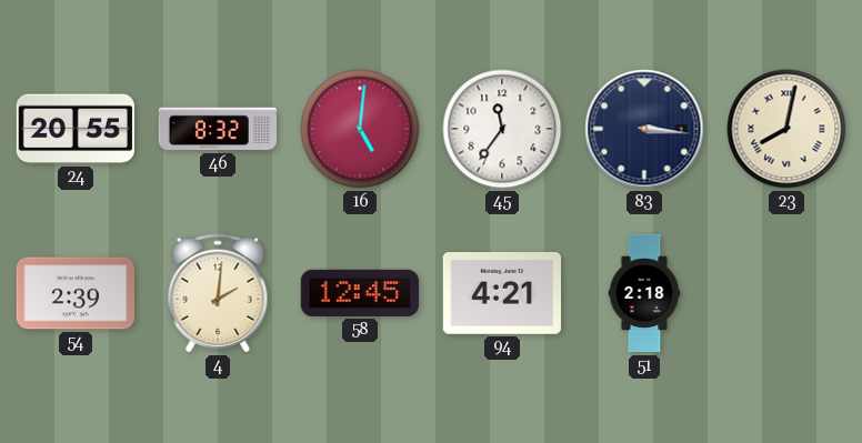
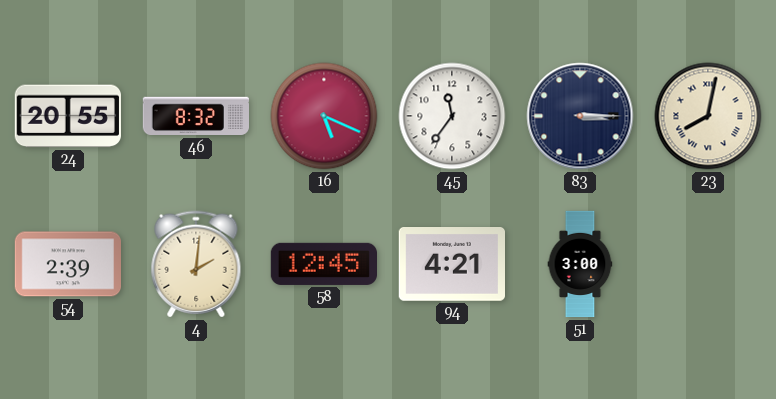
16: 5:01 -> 5:19
83: 3:16 -> 3:15
51: 2:18 -> 3:00
